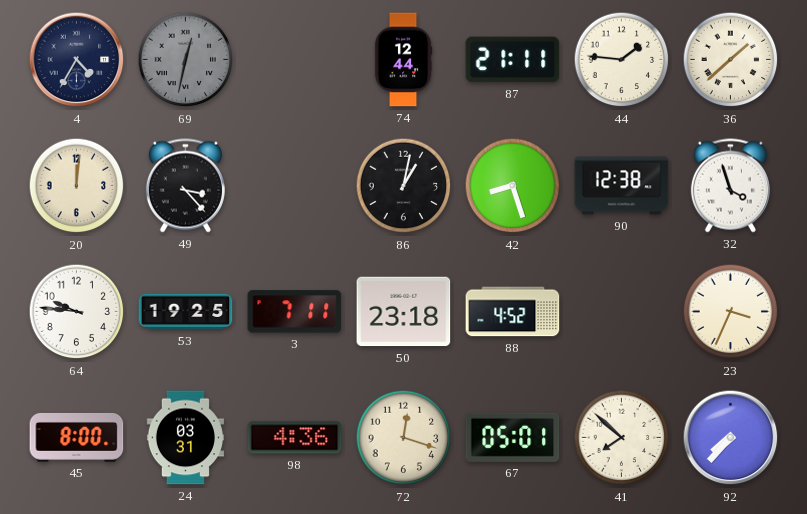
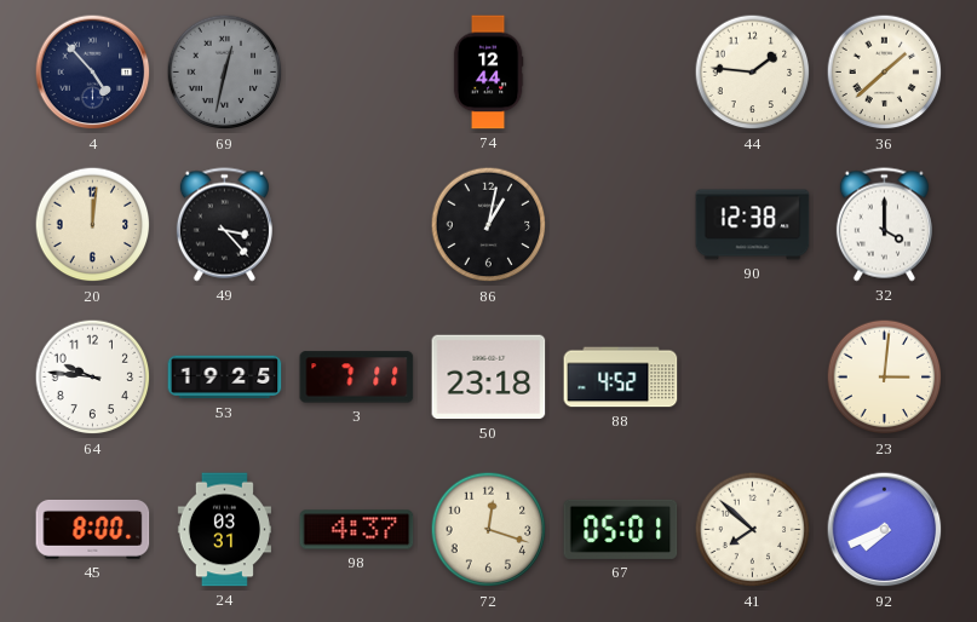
4: 4:35 -> 4:53
87: 21:11 -> none
42: 8:27 -> none
32: 3:57 -> 4:00
23: 3:34 -> 3:01
98: 4:36 -> 4:37
92: 7:37 -> 7:41
